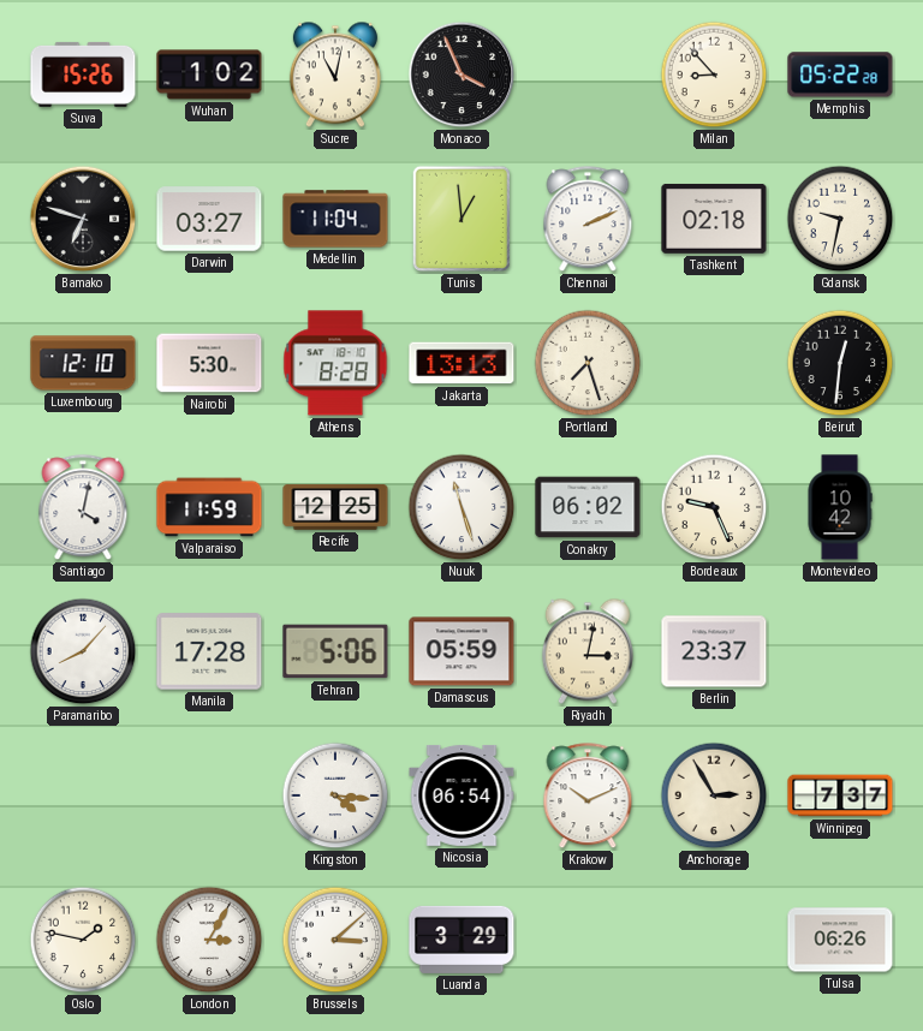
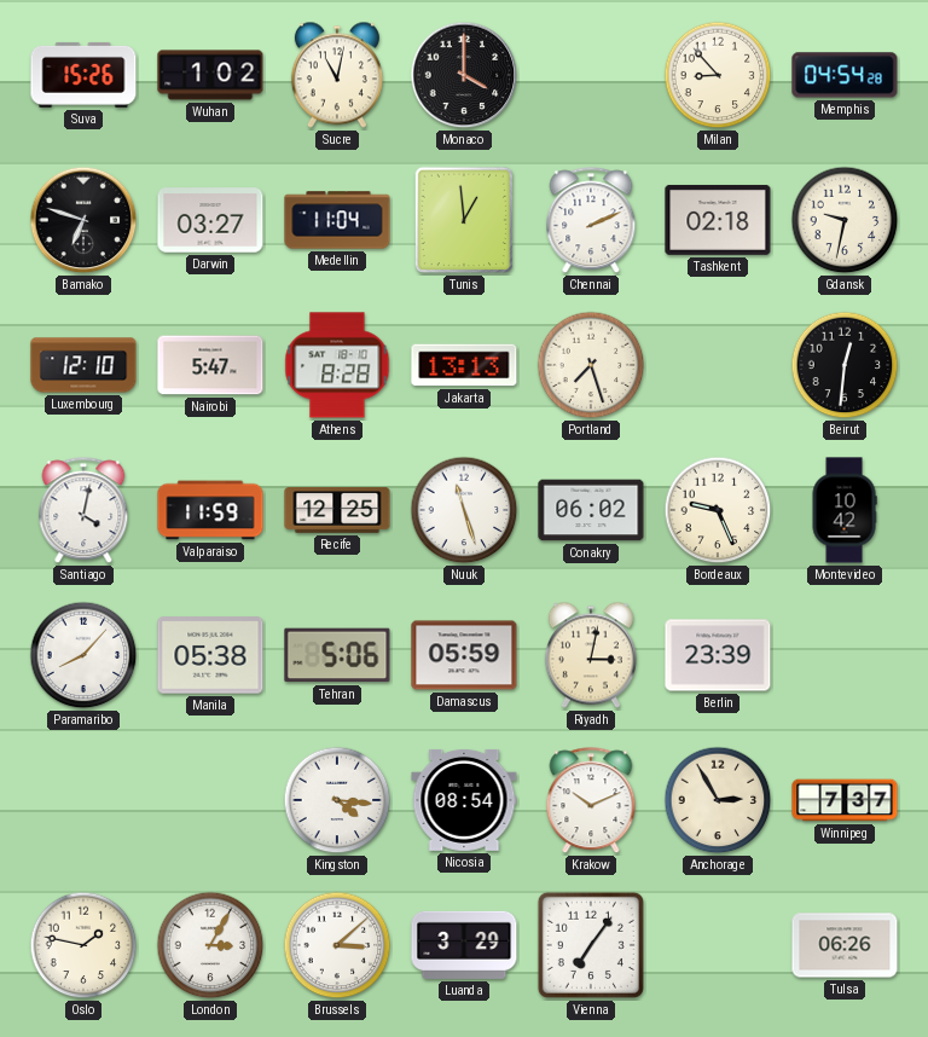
Monaco: 3:56 -> 4:00
Memphis: 05:22 -> 04:54
Nairobi: 5:30 -> 5:47
Manila: 17:28 -> 05:38
Berlin: 23:37 -> 23:39
Nicosia: 06:54 -> 08:54
Vienna: none -> 7:06
